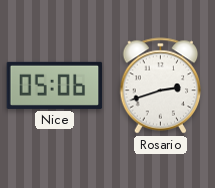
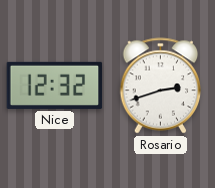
Nice: 05:06 -> 12:32
